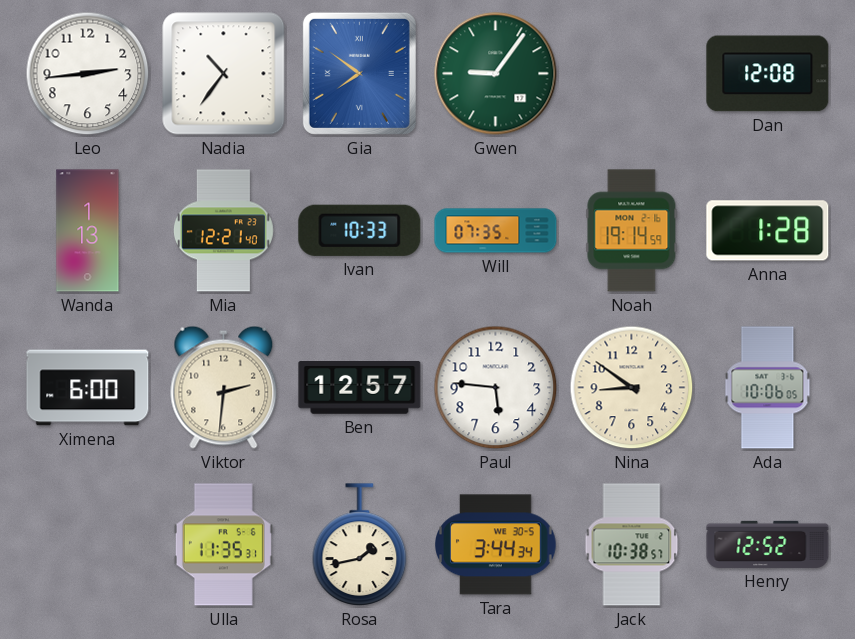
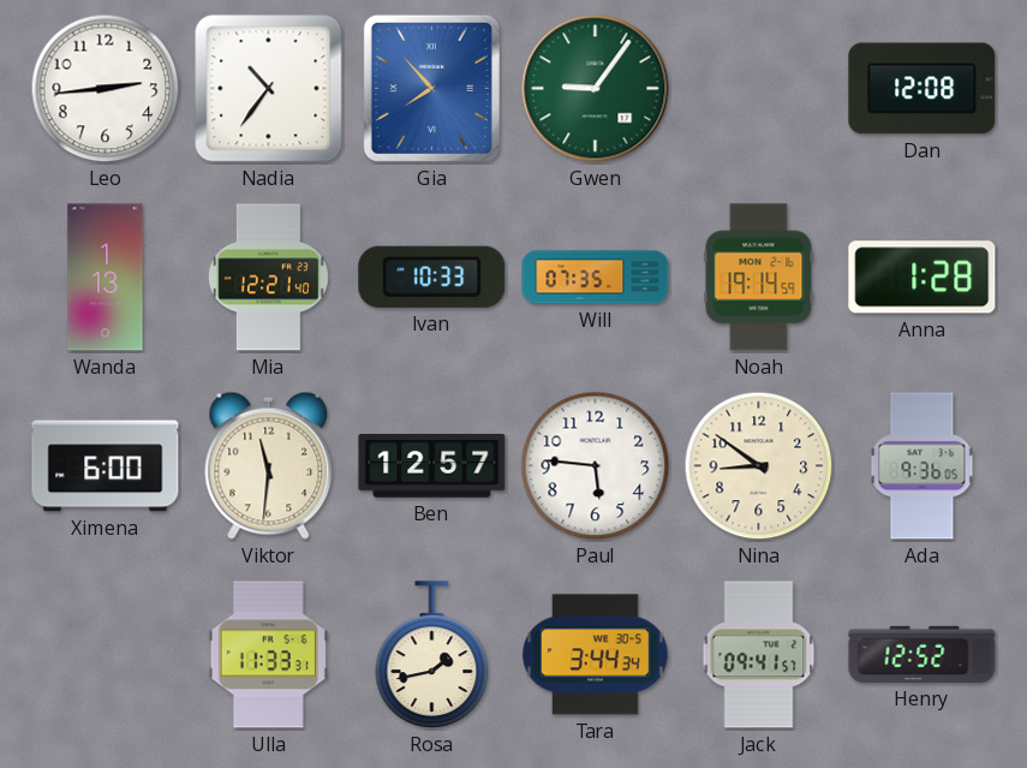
Gia: 7:51 -> 7:53
Viktor: 2:31 -> 11:31
Ada: 10:06 -> 9:36
Ulla: 11:35 -> 11:33
Jack: 10:38 -> 09:41
